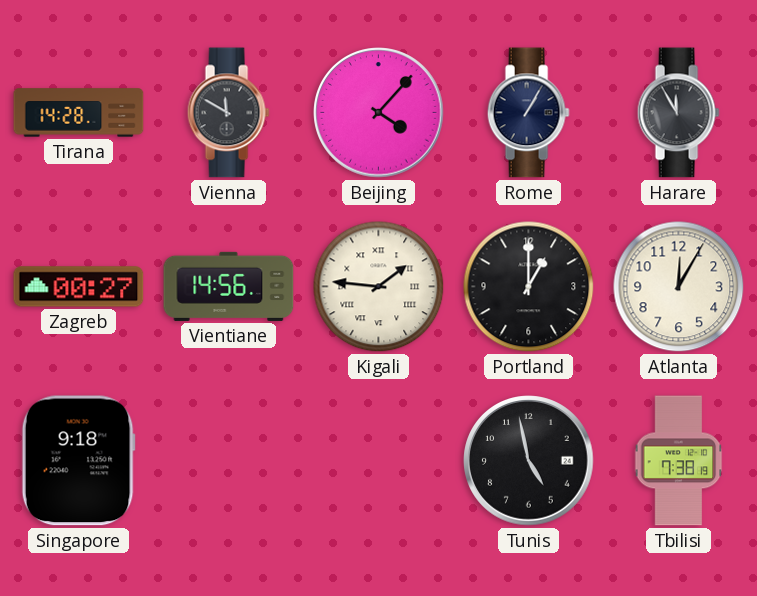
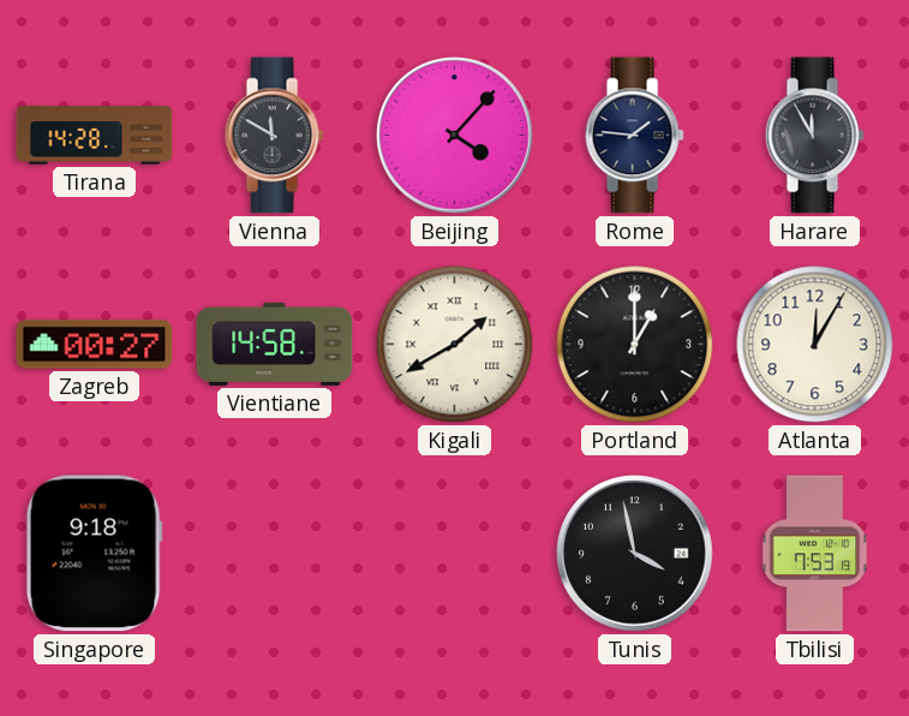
Rome: 1:05 -> 1:46
Vientiane: 14:56 -> 14:58
Kigali: 1:46 -> 1:40
Tunis: 4:58 -> 3:58
Tbilisi: 7:38 -> 7:53
